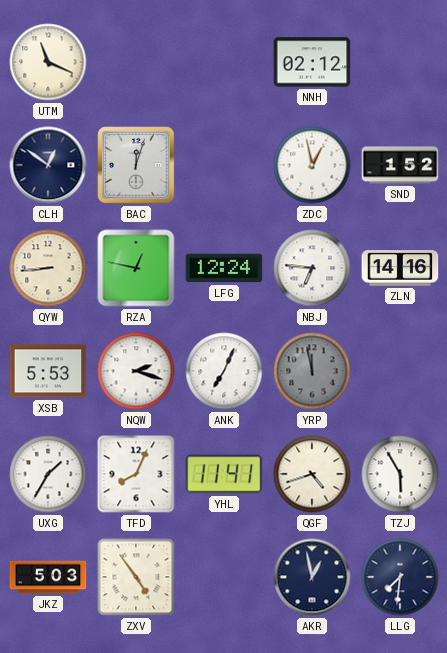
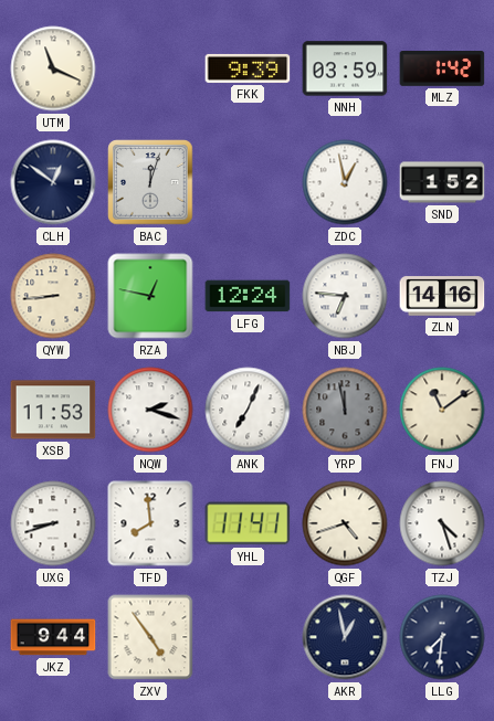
FKK: none -> 9:39
NNH: 02:12 -> 03:59
MLZ: none -> 1:42
XSB: 5:53 -> 11:53
FNJ: none -> 11:09
UXG: 1:35 -> 8:42
TFD: 8:04 -> 7:59
TZJ: 5:55 -> 4:27
JKZ: 5:03 -> 9:44
